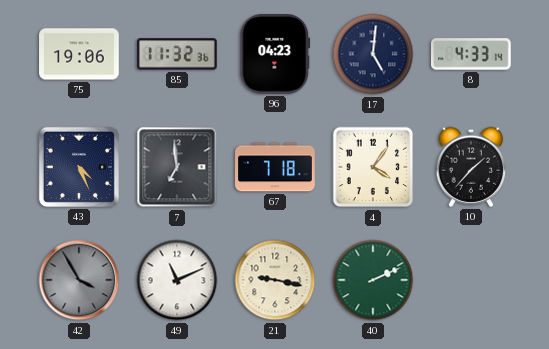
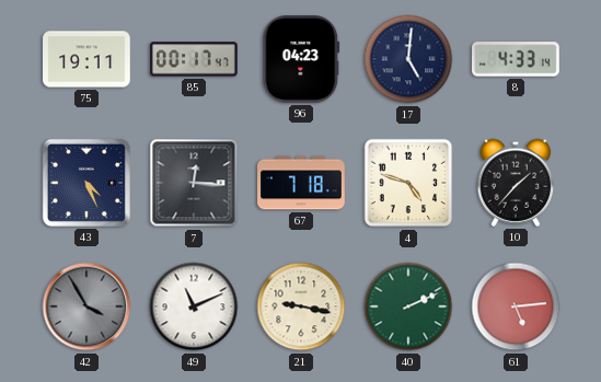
75: 19:06 -> 19:11
85: 11:32 -> 00:17
7: 6:59 -> 12:16
4: 4:06 -> 4:48
61: none -> 5:14
